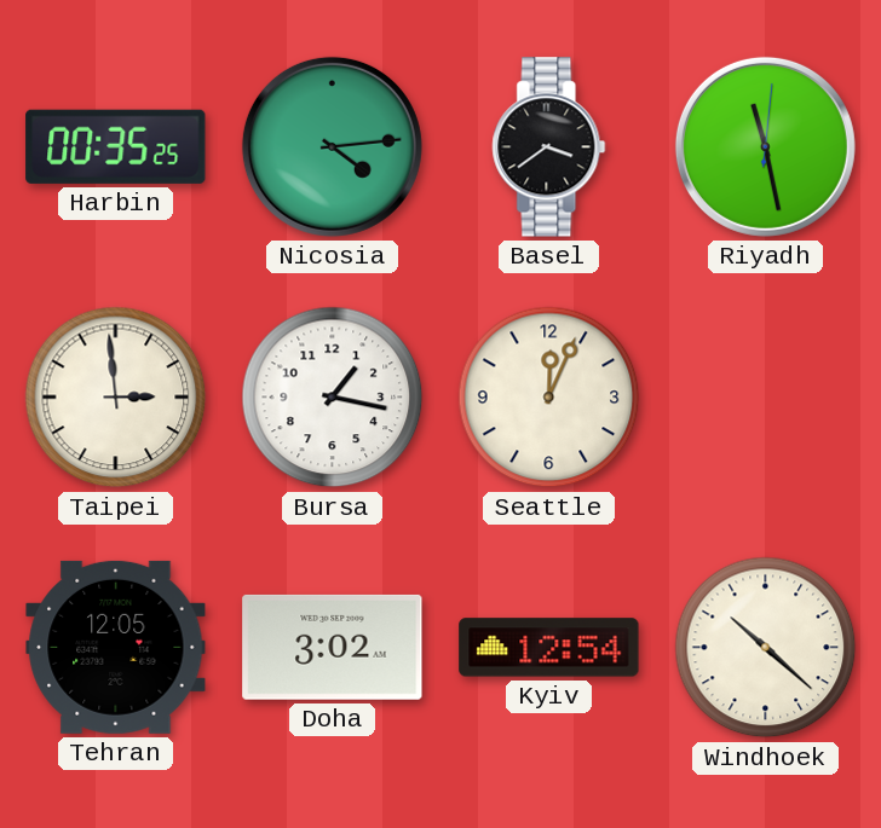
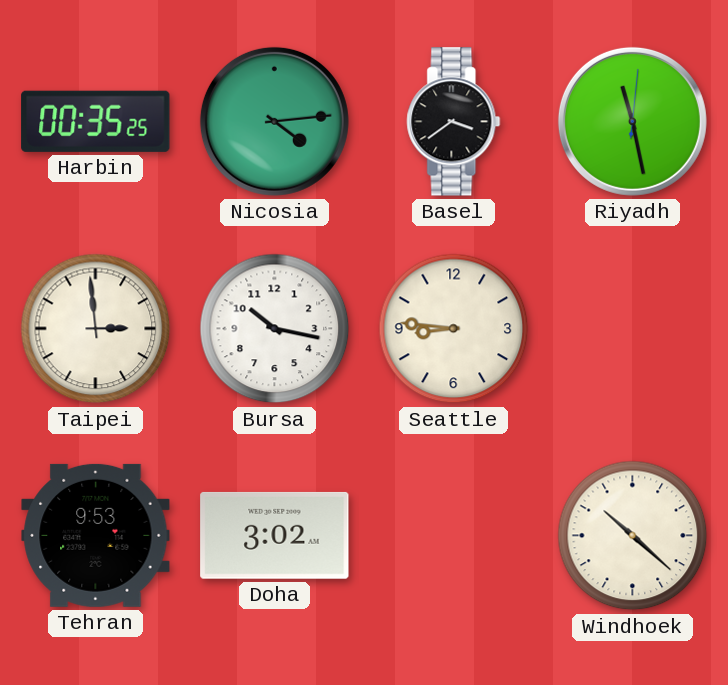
Bursa: 1:17 -> 10:17
Seattle: 12:04 -> 8:46
Tehran: 12:05 -> 9:53
Kyiv: 12:54 -> none
